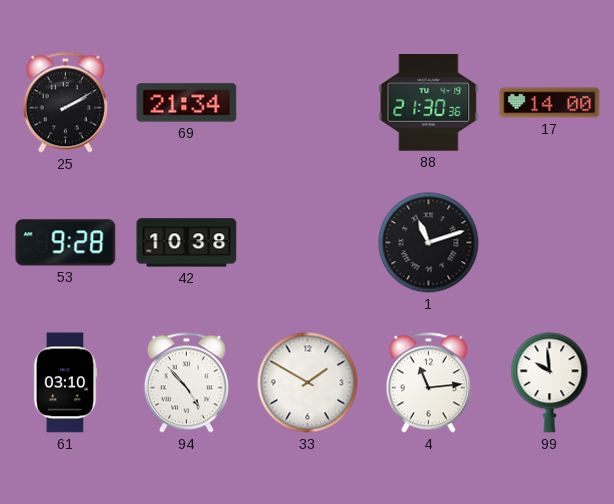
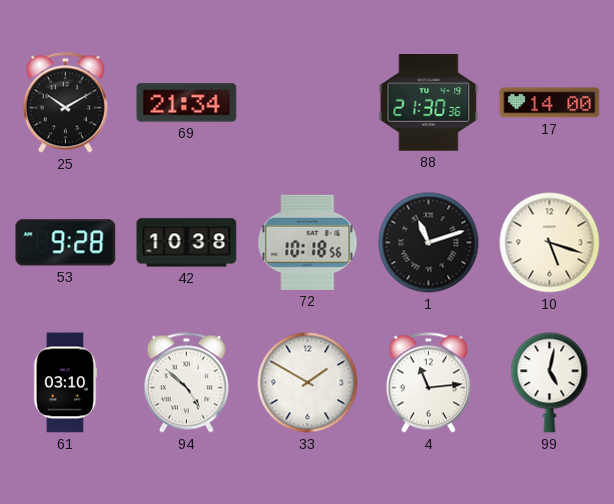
25: 2:10 -> 10:10
72: none -> 10:18
10: none -> 5:18
94: 4:53 -> 4:52
99: 9:59 -> 5:02
